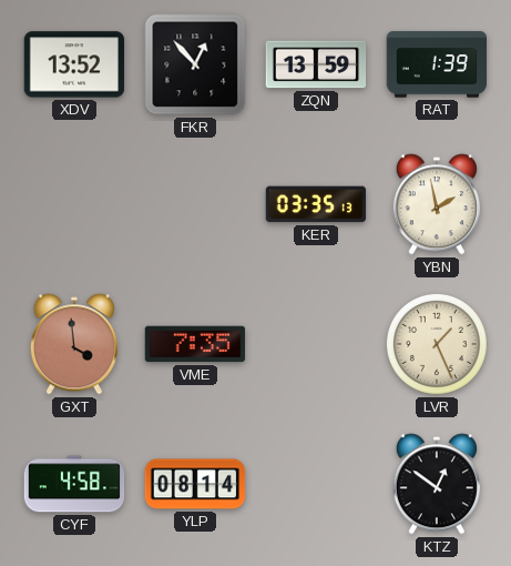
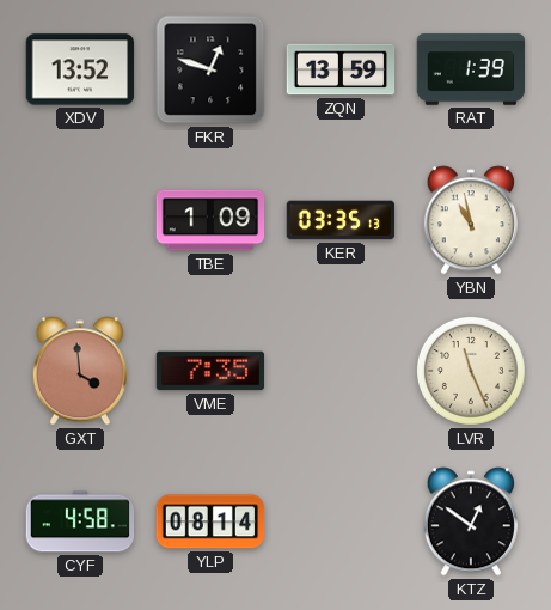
FKR: 12:53 -> 12:48
TBE: none -> 1:09
YBN: 1:58 -> 10:58
LVR: 1:26 -> 11:26
